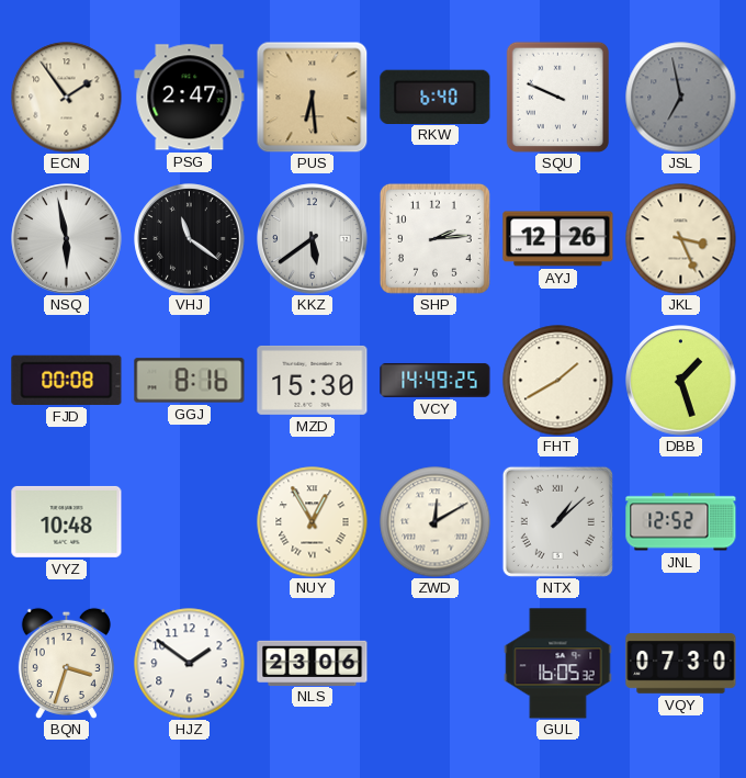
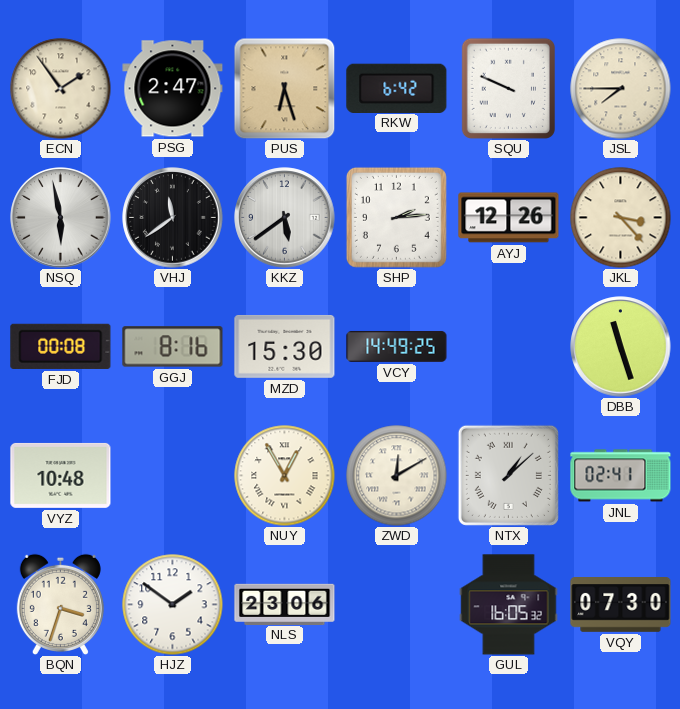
PUS: 6:29 -> 6:27
RKW: 6:40 -> 6:42
JSL: 6:58 -> 7:45
JSL dial: grey -> cream
VHJ: 11:21 -> 11:39
JKL: 3:26 -> 3:23
FHT: 1:40 -> none
DBB: 1:27 -> 11:27
JNL: 12:52 -> 02:41
